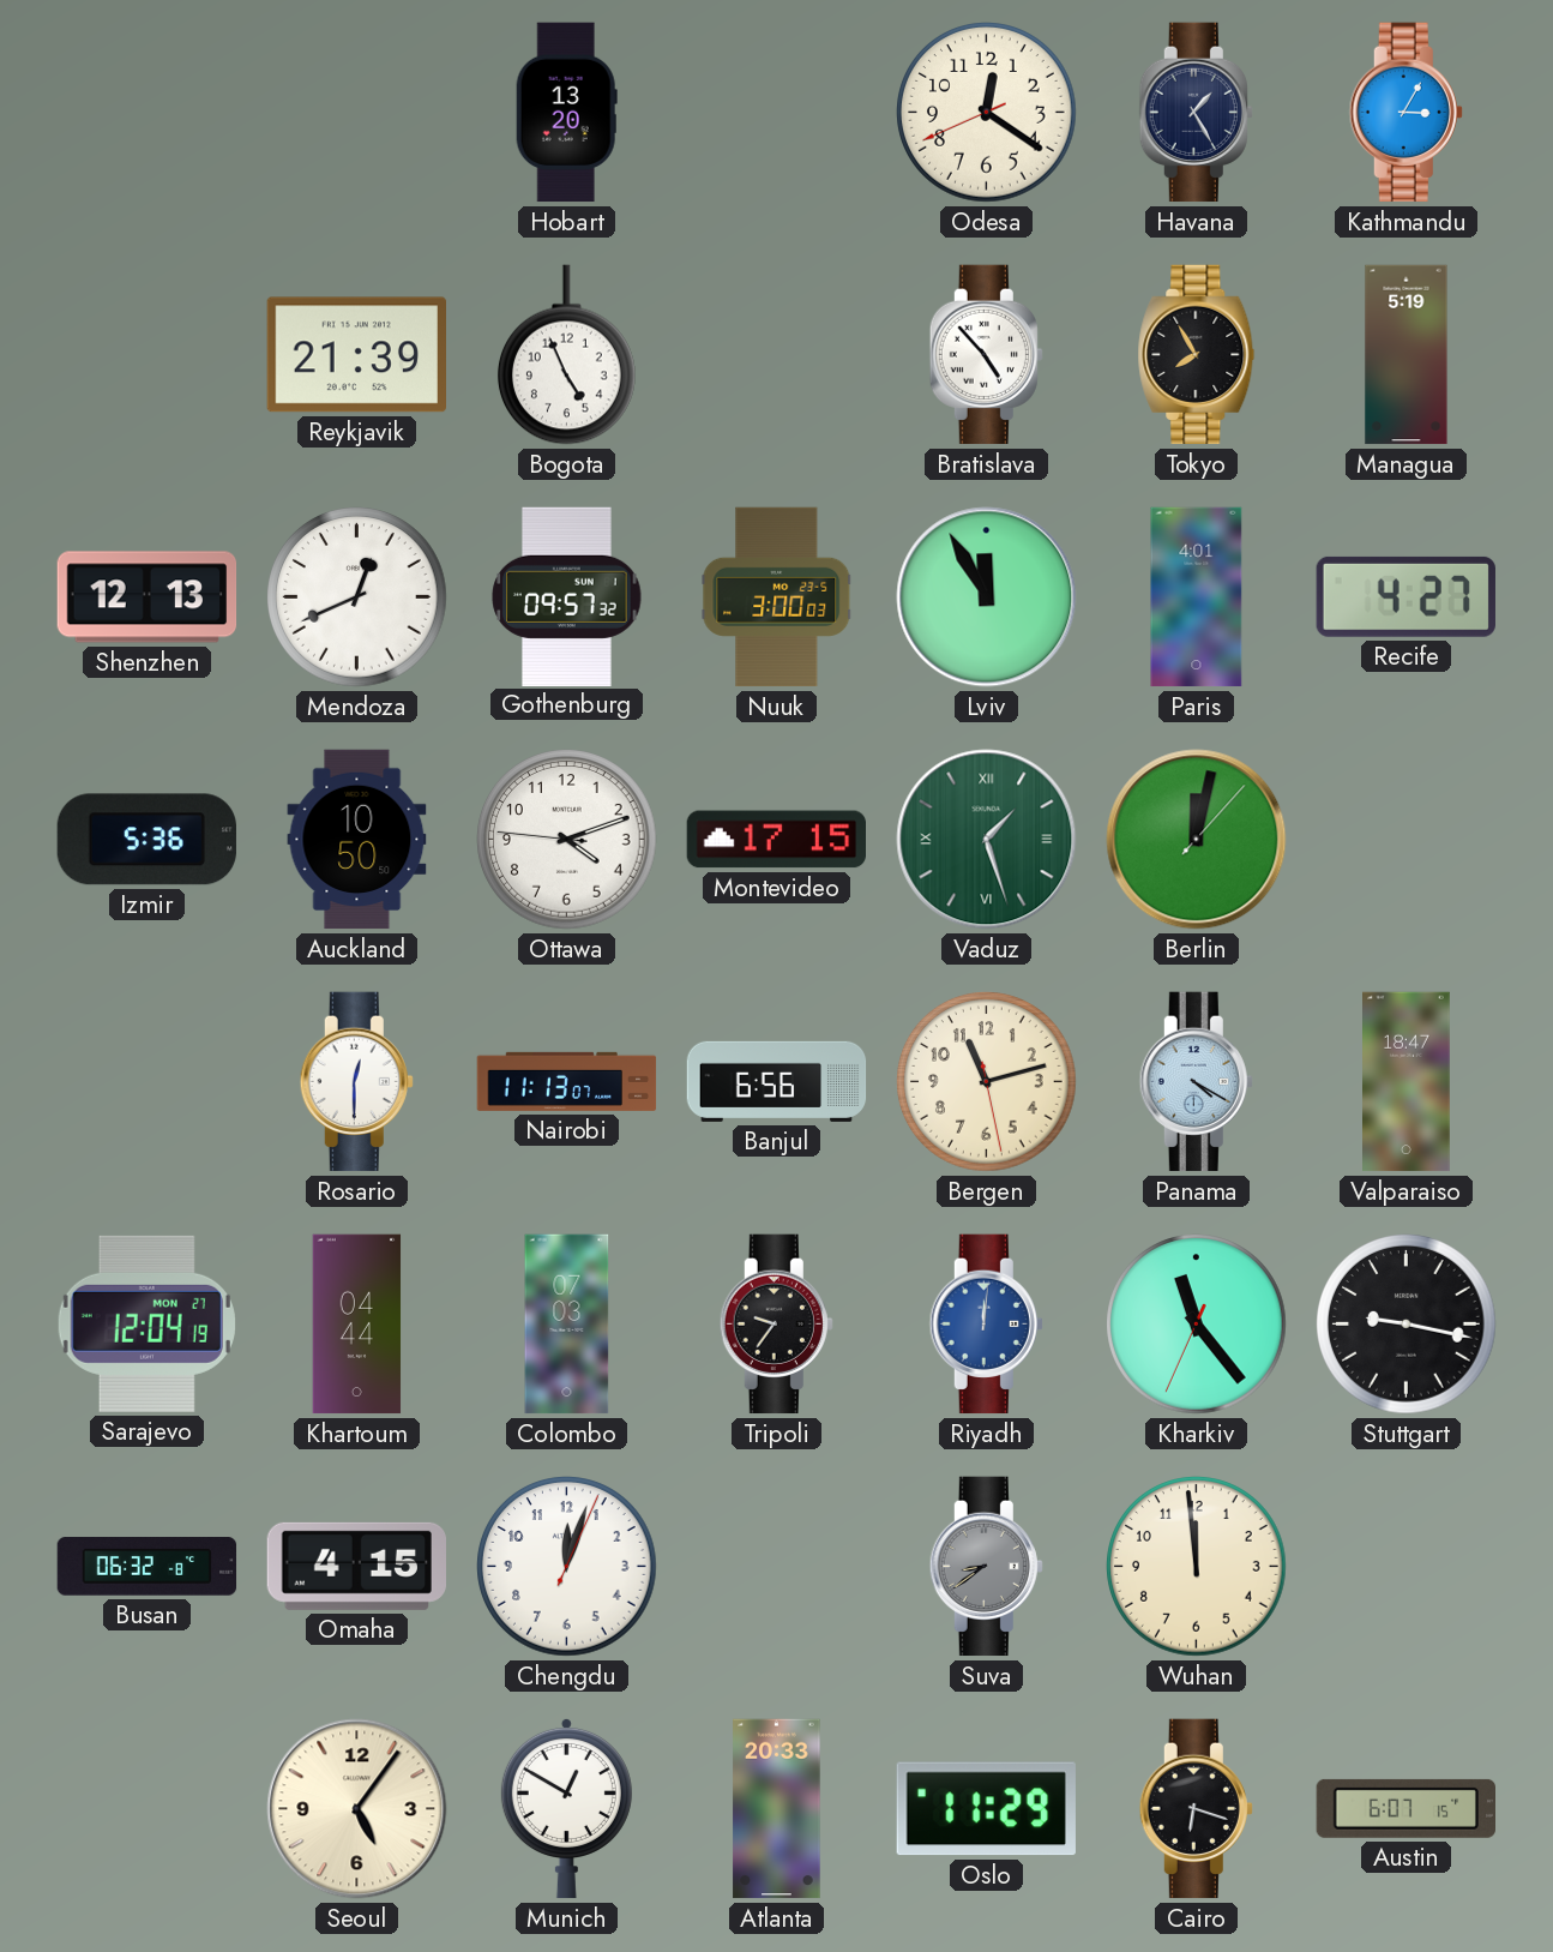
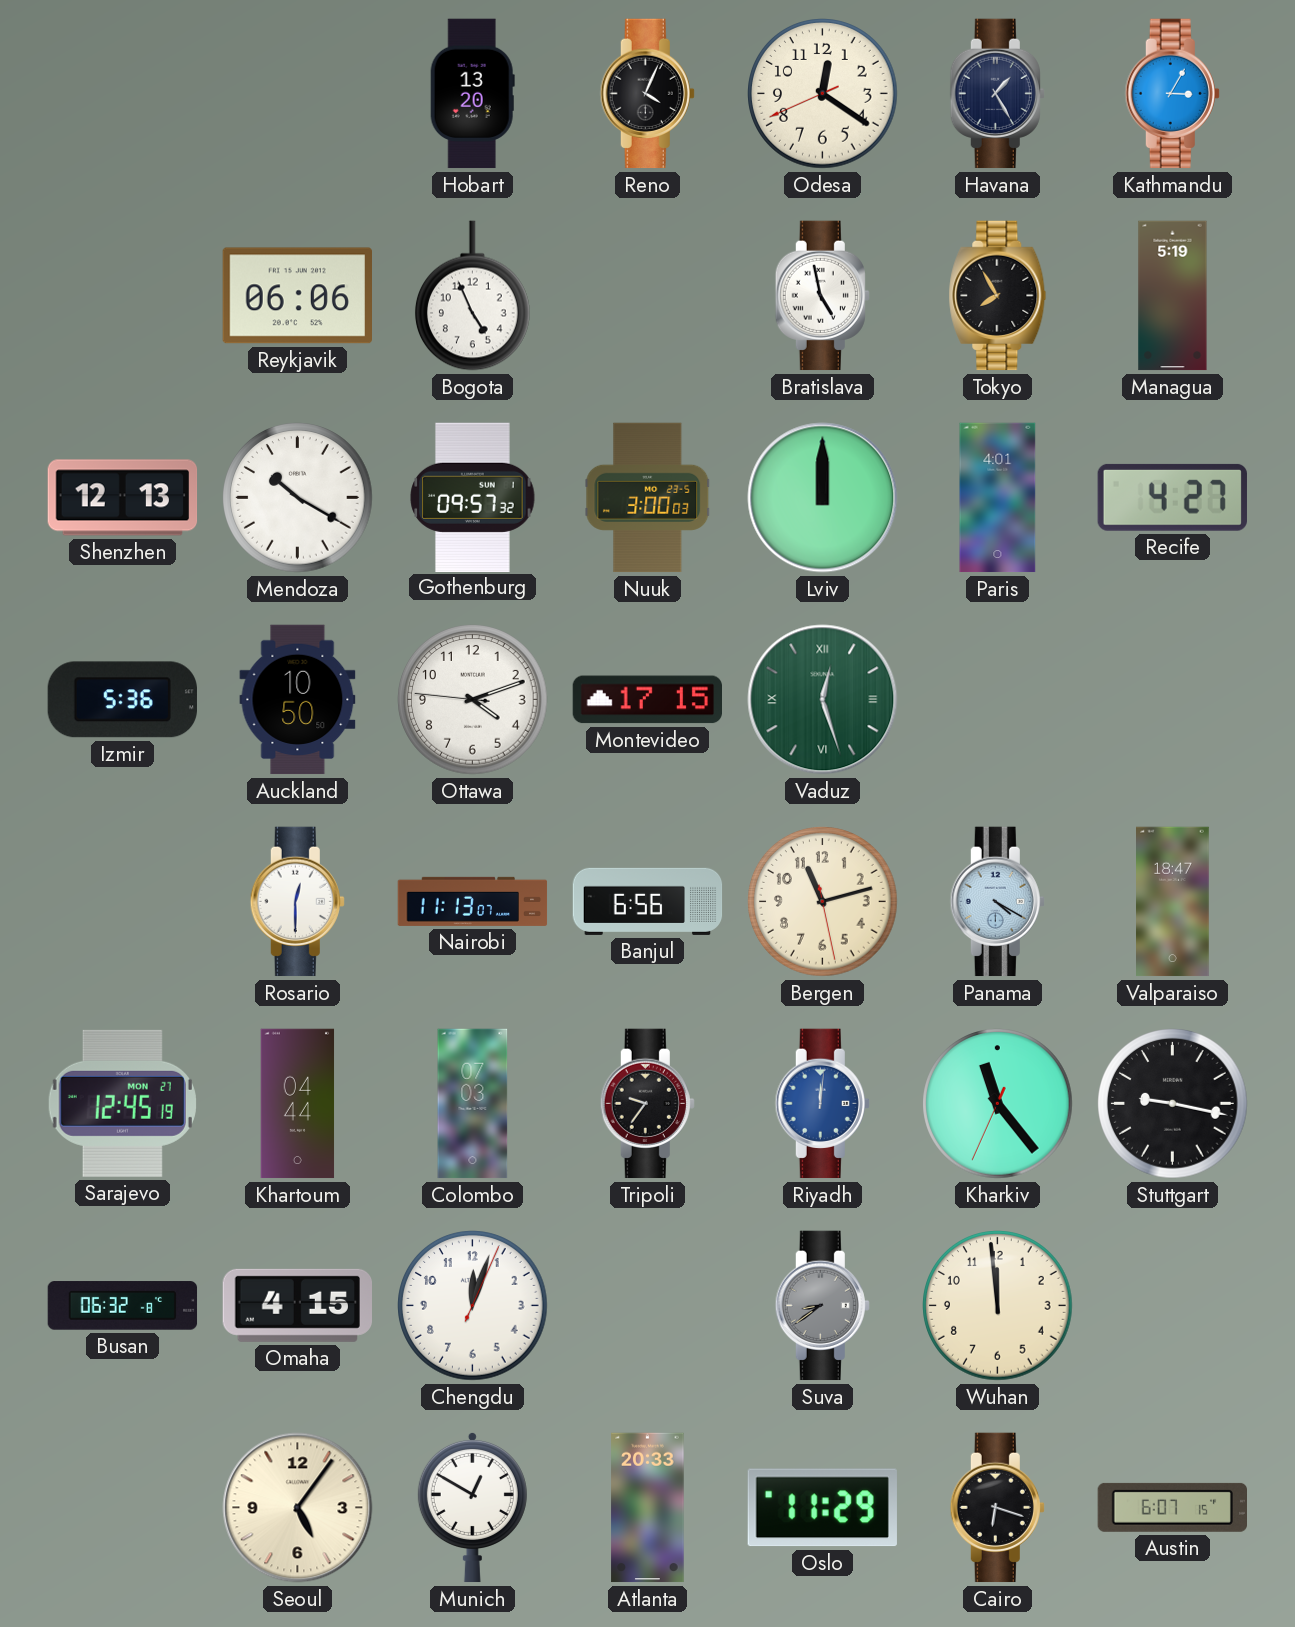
Reno: none -> 4:04
Reykjavik: 21:39 -> 06:06
Bratislava: 4:53 -> 4:58
Mendoza: 12:41 -> 10:20
Lviv: 11:55 -> 12:00
Vaduz: 1:27 -> 12:27
Berlin: 12:02 -> none
Sarajevo: 12:04 -> 12:45
